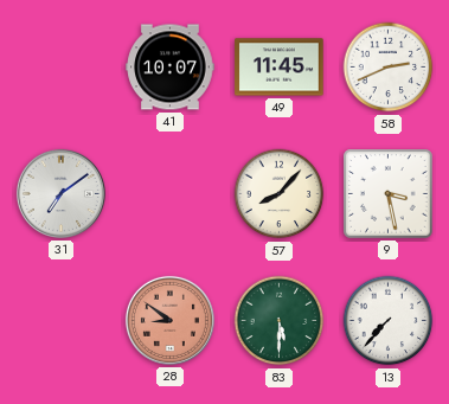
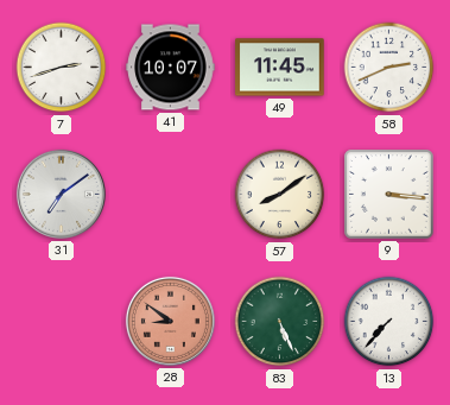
7: none -> 2:42
57: 8:07 -> 8:09
9: 3:28 -> 3:16
83: 5:30 -> 5:26
